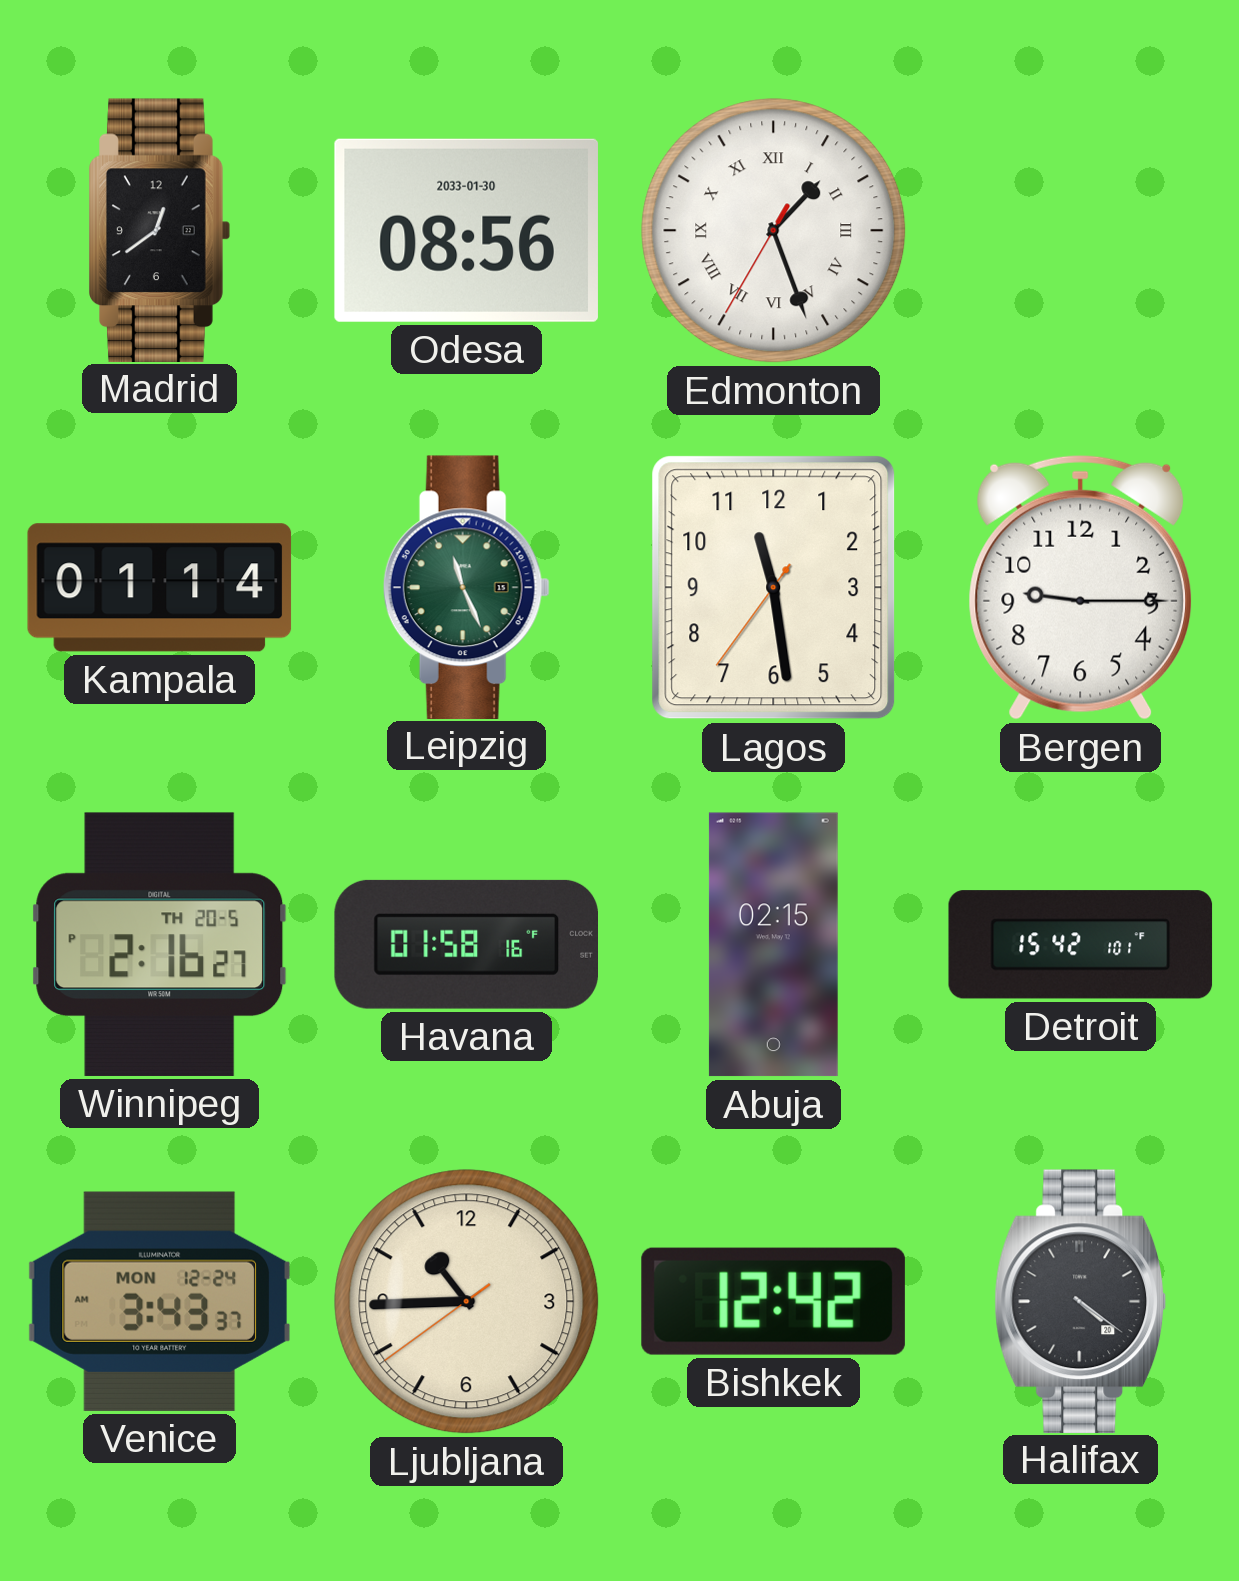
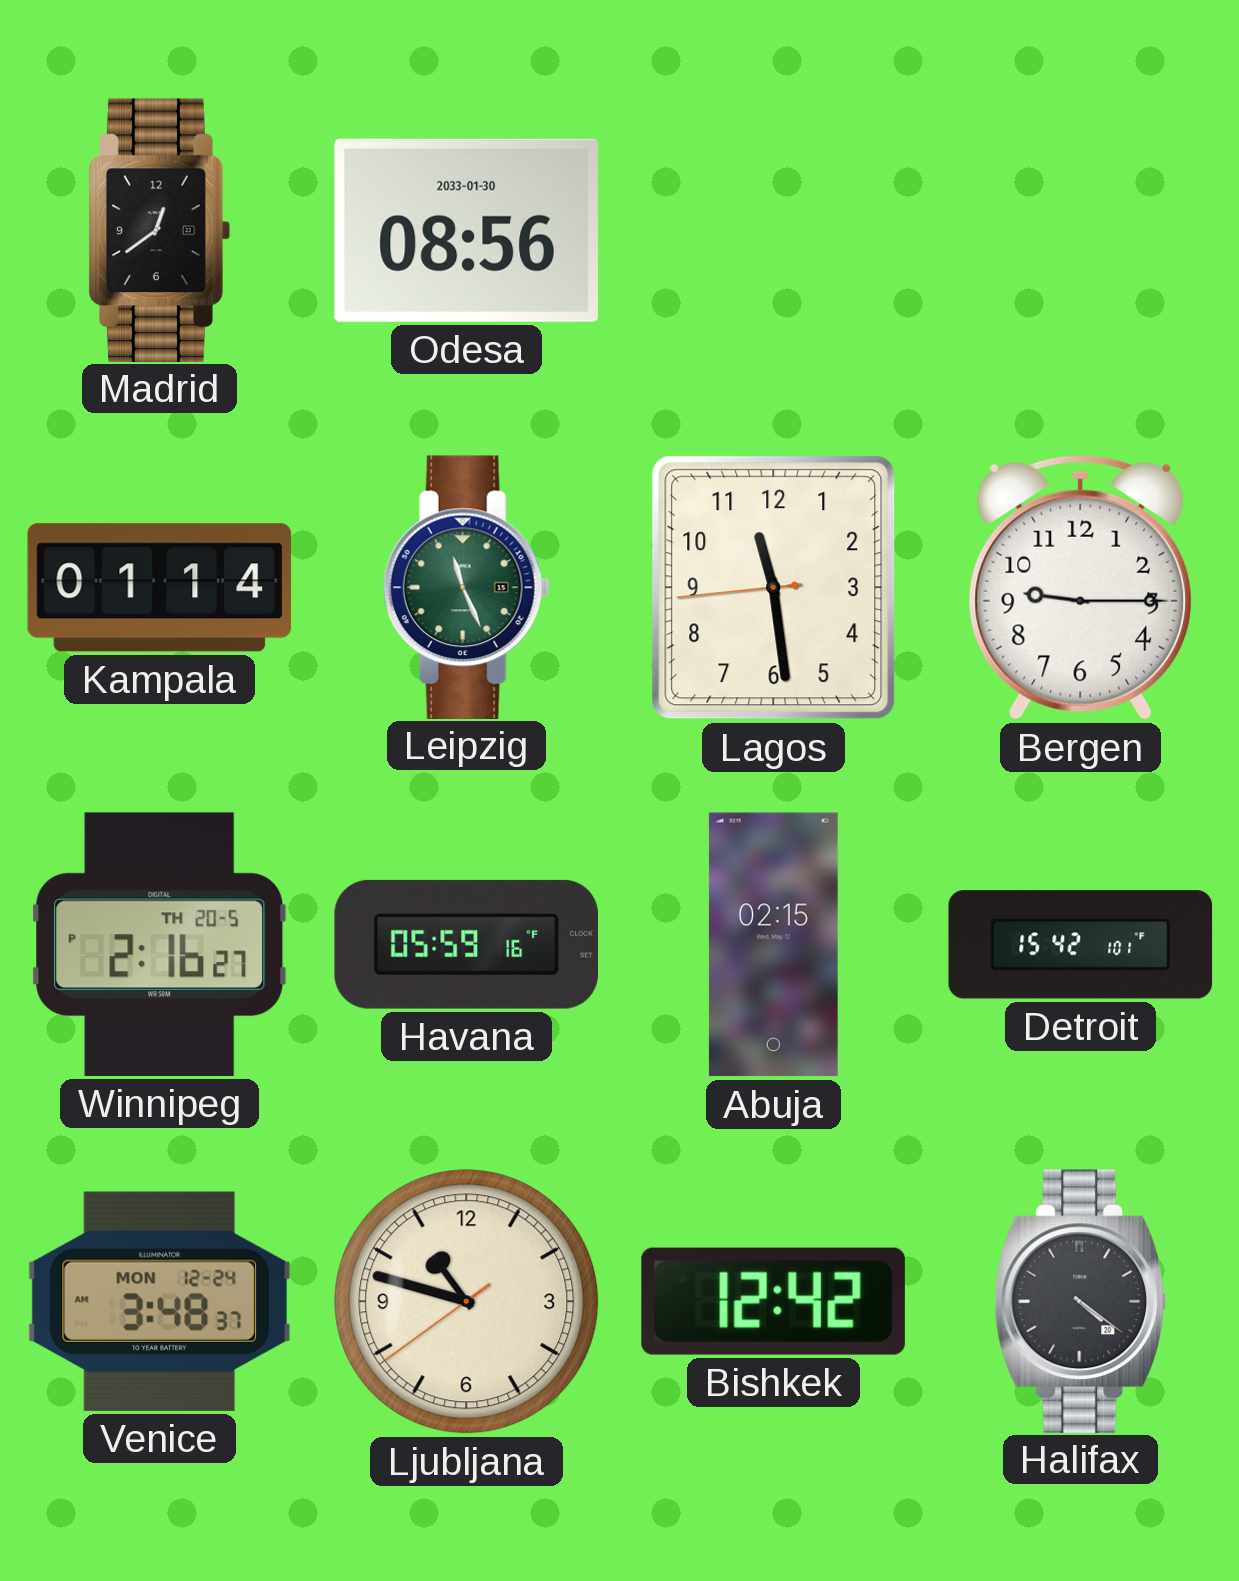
Edmonton: 1:26 -> none
Lagos: 11:28:36 -> 11:28:44
Havana: 01:58 -> 05:59
Venice: 3:43 -> 3:48
Ljubljana: 10:44 -> 10:47
